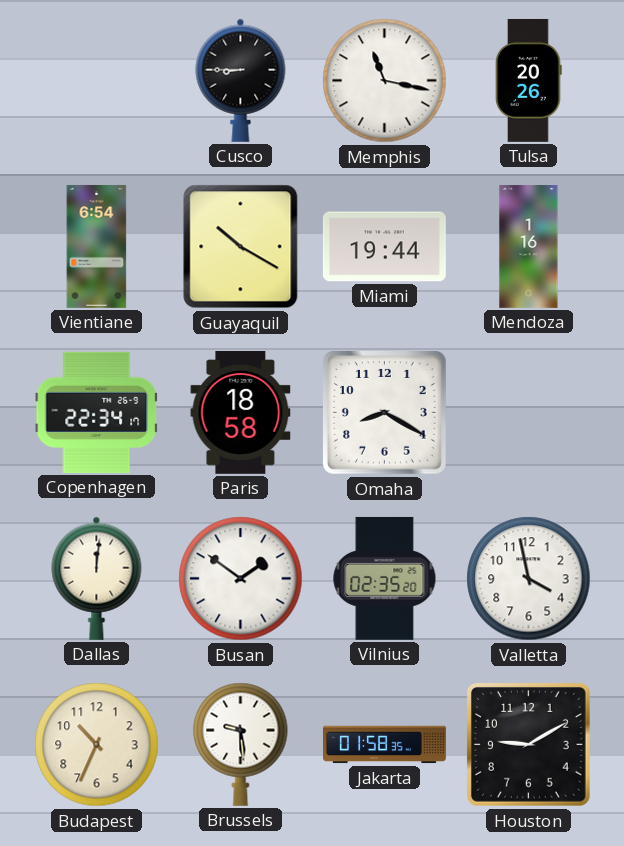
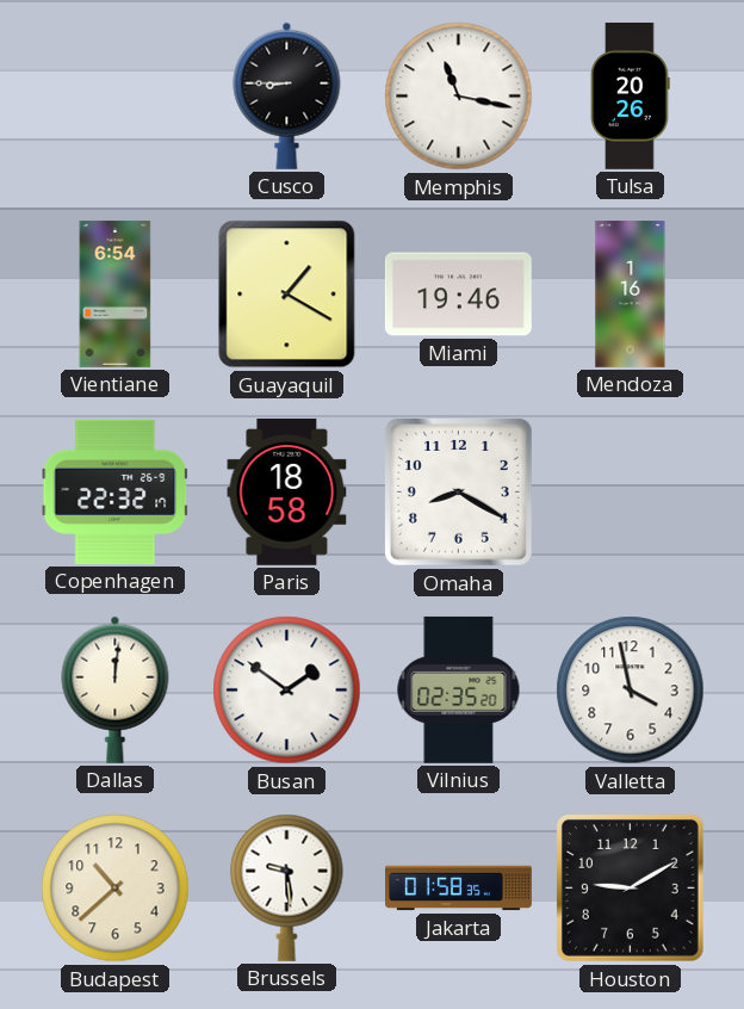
Guayaquil: 10:20 -> 1:20
Miami: 19:44 -> 19:46
Copenhagen: 22:34 -> 22:32
Budapest: 10:34 -> 10:38
